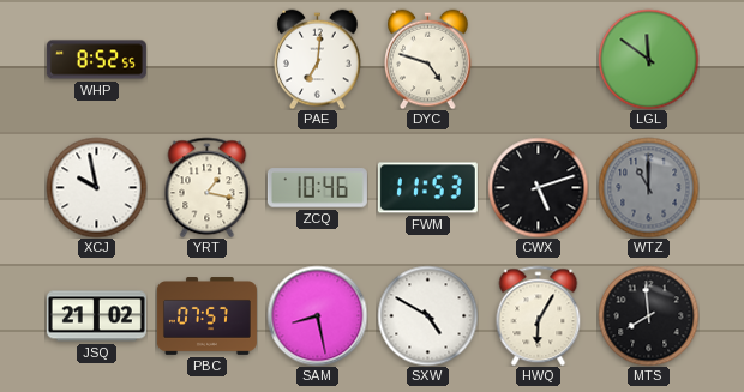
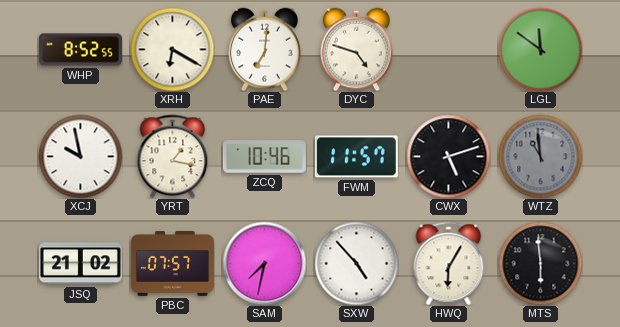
XRH: none -> 6:20
FWM: 11:53 -> 11:57
WTZ: 11:00 -> 10:59
SAM: 8:28 -> 7:32
SXW: 4:50 -> 4:53
MTS: 7:59 -> 5:59
